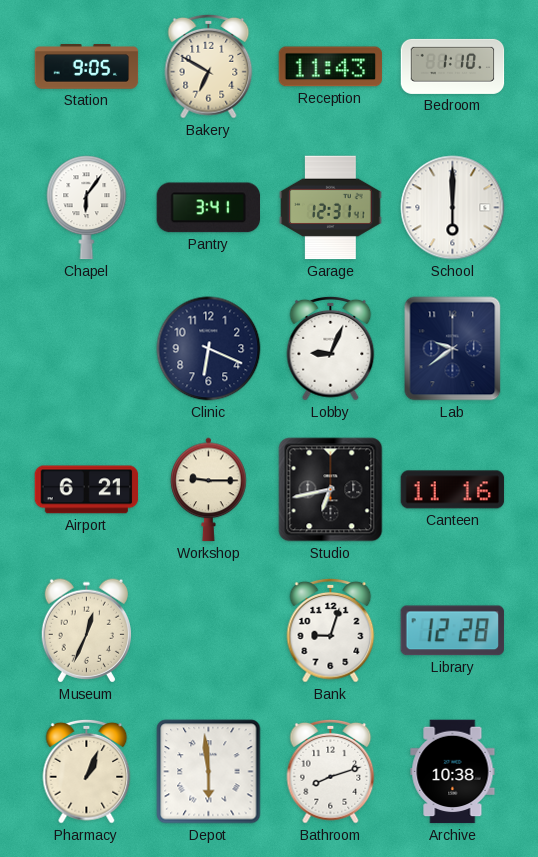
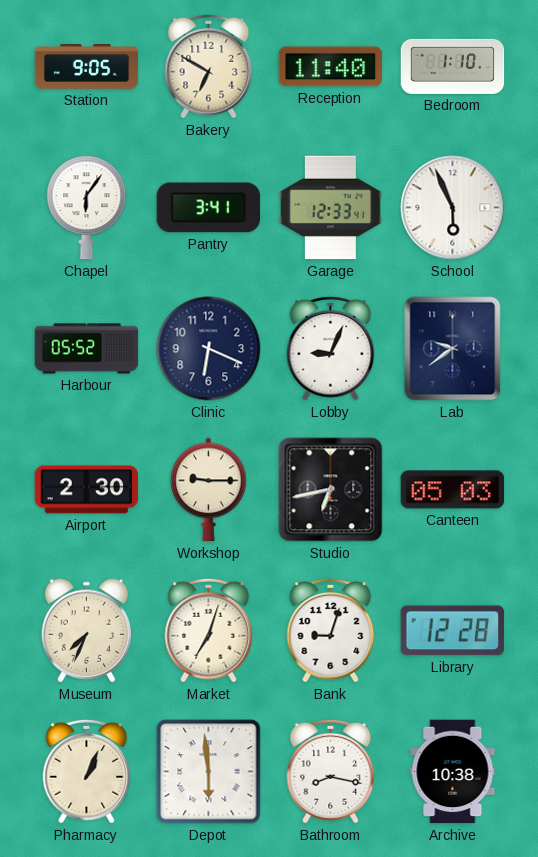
Reception: 11:43 -> 11:40
Garage: 12:31 -> 12:33
School: 6:00 -> 5:56
Harbour: none -> 05:52
Airport: 6:21 -> 2:30
Canteen: 11:16 -> 05:03
Museum: 12:34 -> 7:34
Market: none -> 7:03
Bathroom: 8:12 -> 8:17
